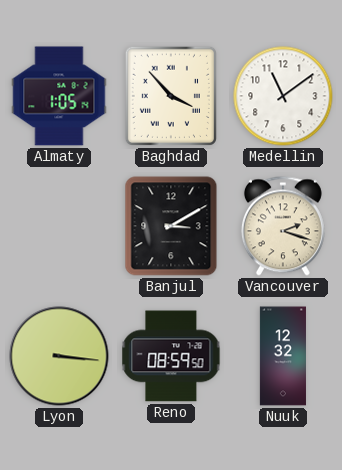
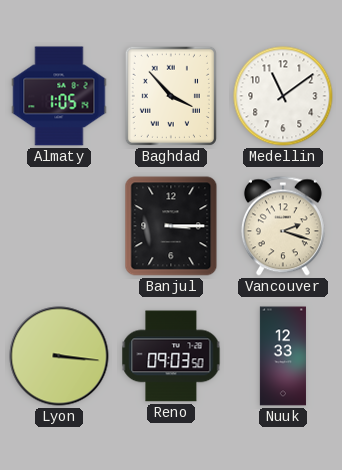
Banjul: 3:10 -> 3:15
Reno: 08:59 -> 09:03
Nuuk: 12:32 -> 12:33
